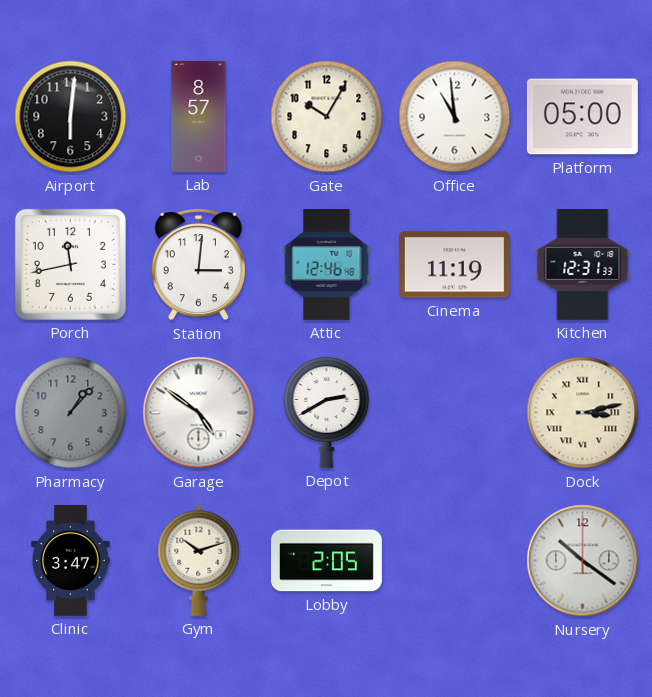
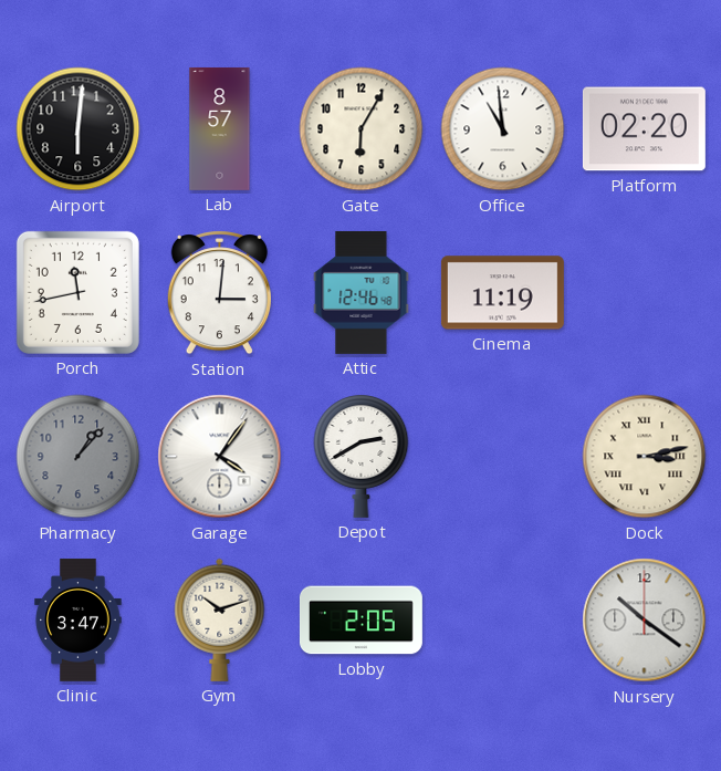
Gate: 10:05 -> 6:05
Platform: 05:00 -> 02:20
Kitchen: 12:31 -> none
Garage: 4:51 -> 4:06
